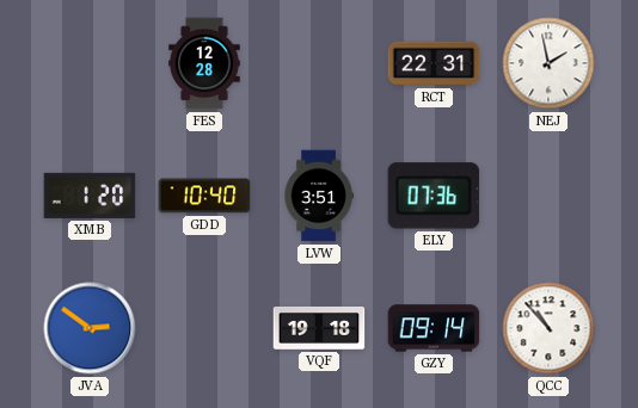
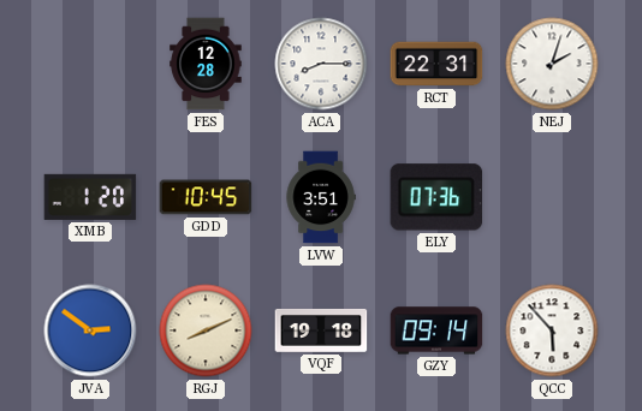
ACA: none -> 8:15
NEJ: 1:58 -> 2:03
GDD: 10:40 -> 10:45
RGJ: none -> 8:11
QCC: 10:53 -> 5:53
